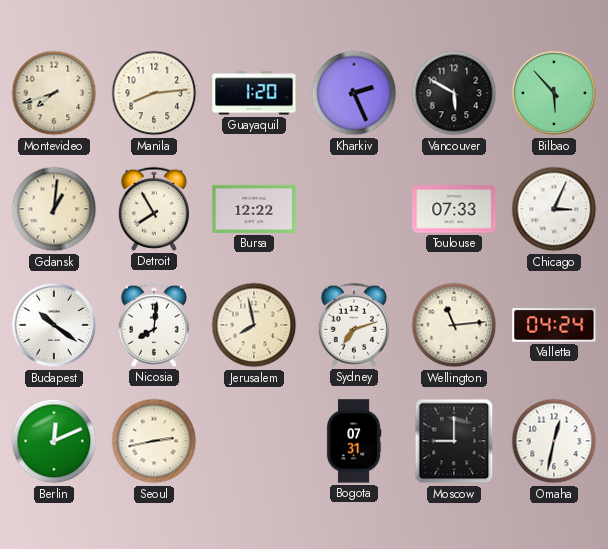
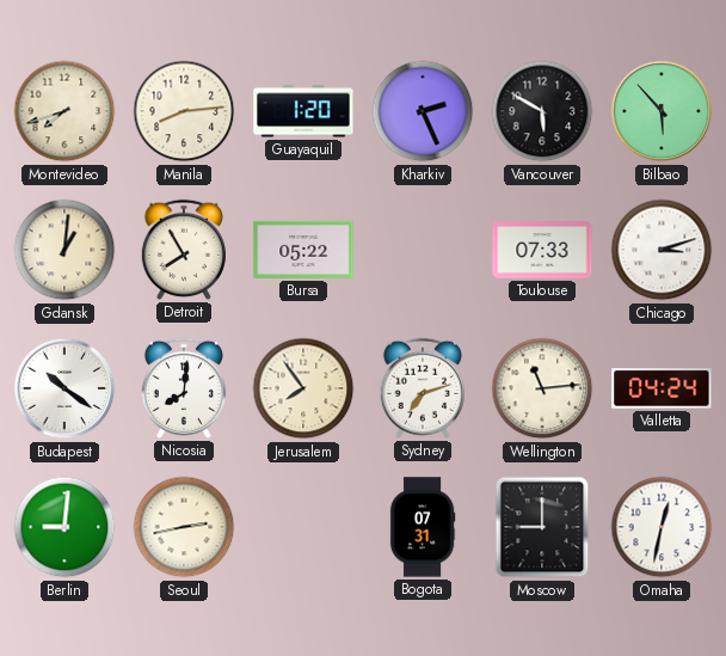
Bursa: 12:22 -> 05:22
Chicago: 3:04 -> 3:12
Jerusalem: 7:58 -> 7:54
Berlin: 12:11 -> 9:01
